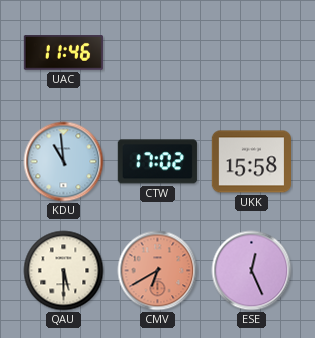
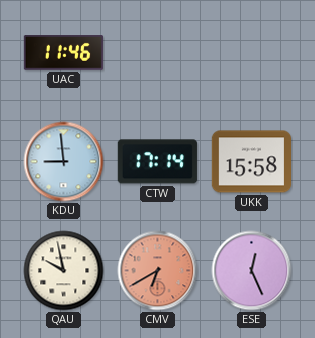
KDU: 10:59 -> 8:59
CTW: 17:02 -> 17:14
QAU: 5:30 -> 9:58
